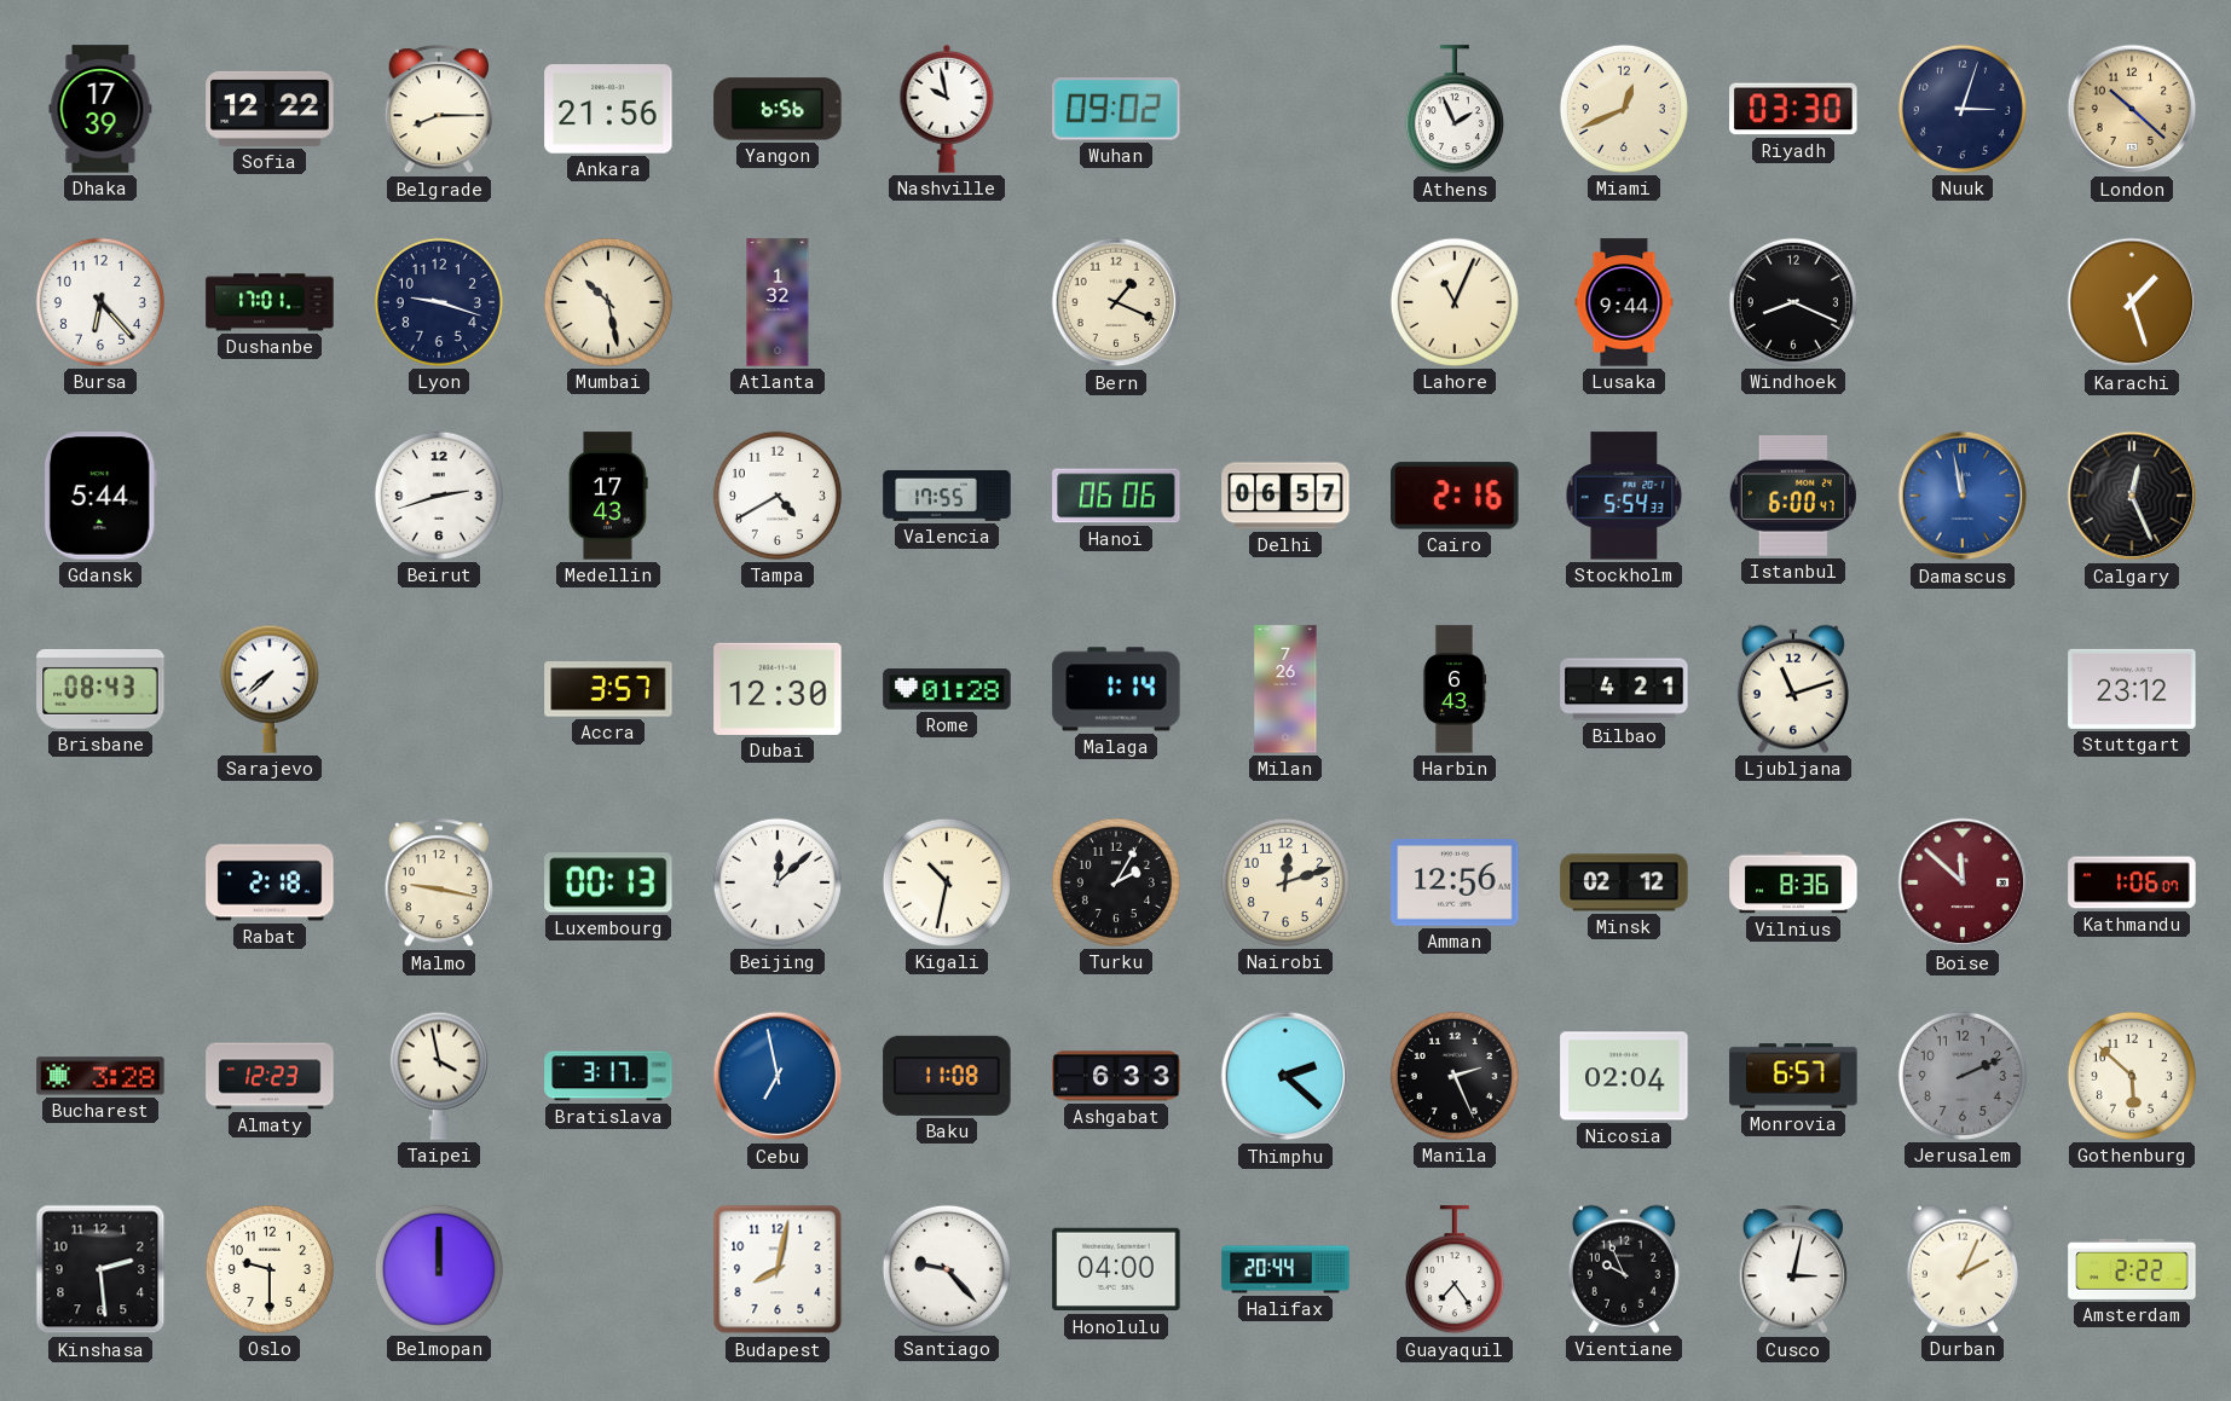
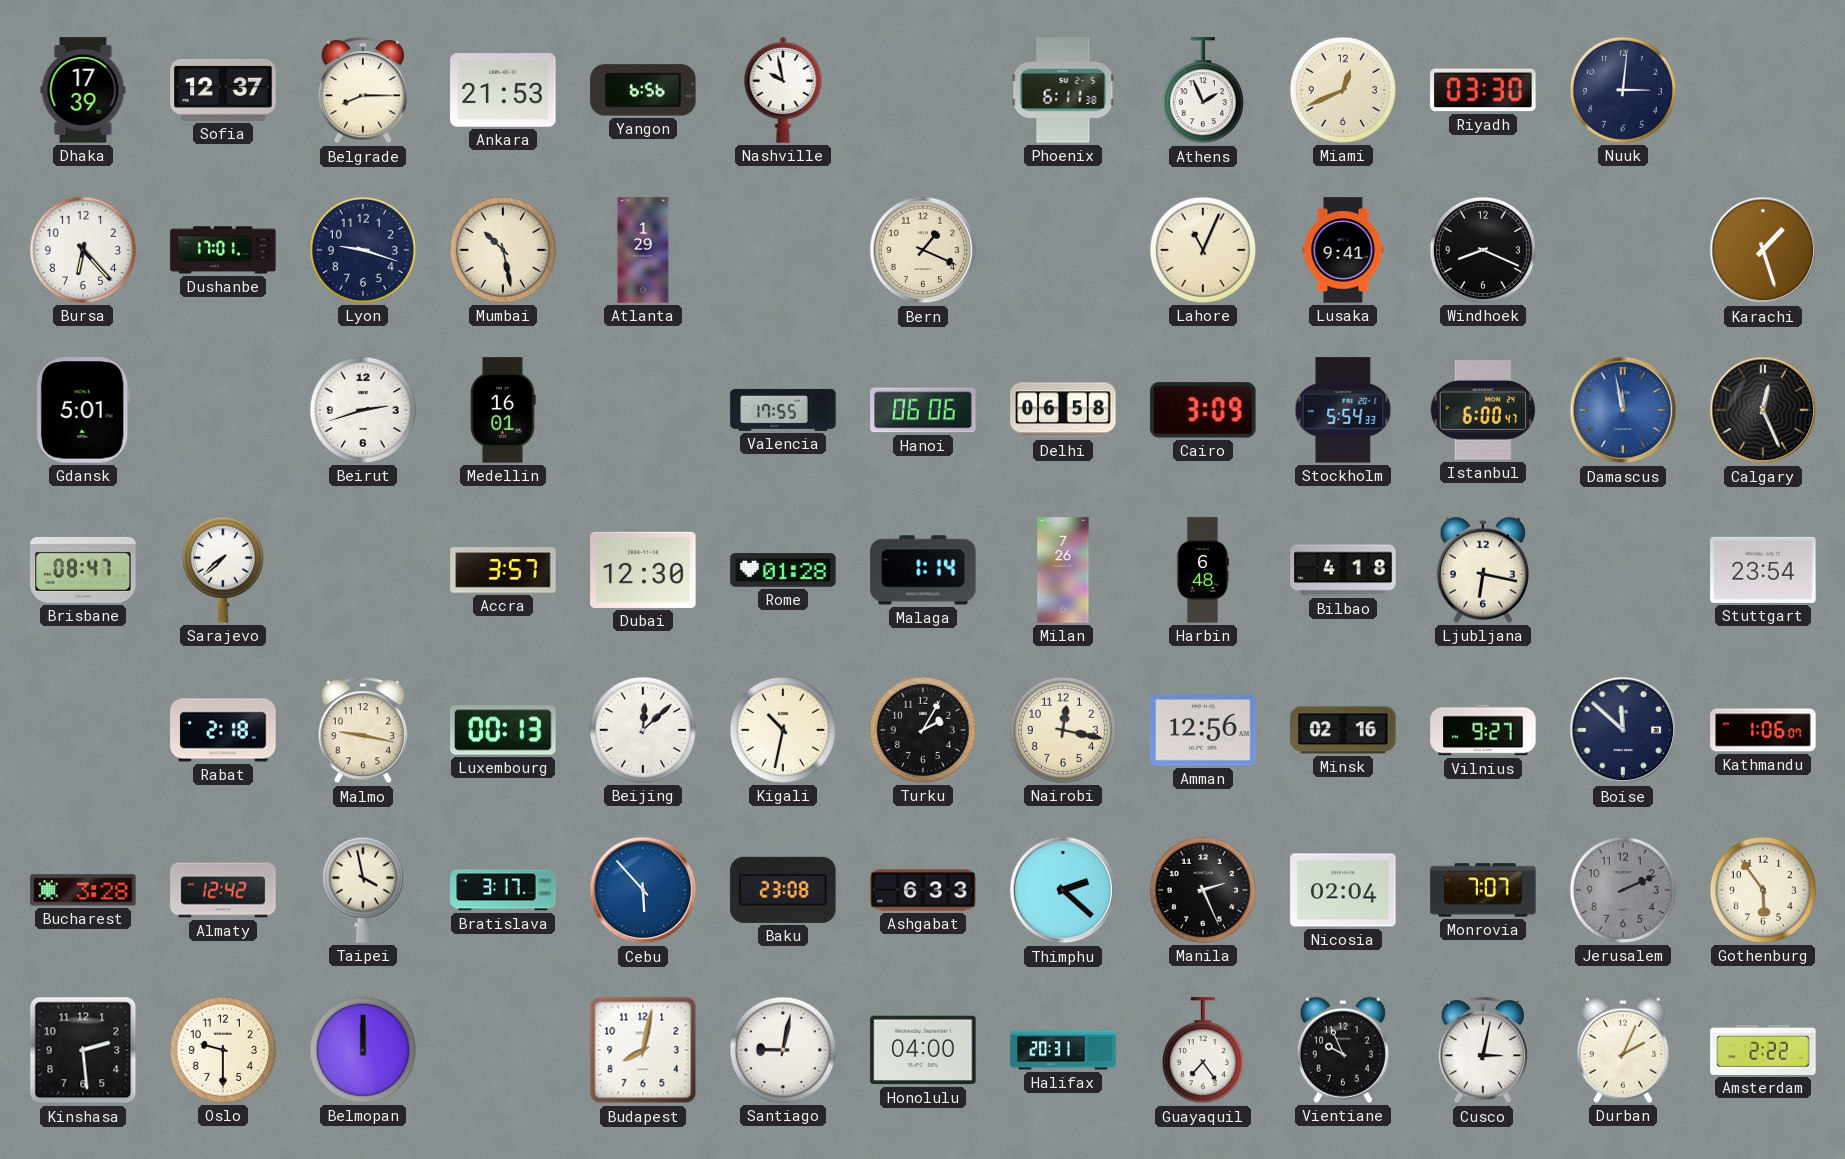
Sofia: 12:22 -> 12:37
Ankara: 21:56 -> 21:53
Wuhan: 09:02 -> none
Phoenix: none -> 6:11
Nuuk: 3:03 -> 3:01
London: 10:22 -> none
Atlanta: 1:32 -> 1:29
Lusaka: 9:44 -> 9:41
Gdansk: 5:44 -> 5:01
Medellin: 17:43 -> 16:01
Tampa: 4:40 -> none
Delhi: 06:57 -> 06:58
Cairo: 2:16 -> 3:09
Brisbane: 08:43 -> 08:47
Harbin: 6:43 -> 6:48
Bilbao: 4:21 -> 4:18
Ljubljana: 11:12 -> 6:17
Stuttgart: 23:12 -> 23:54
Nairobi: 12:12 -> 12:17
Minsk: 02:12 -> 02:16
Vilnius: 8:36 -> 9:27
Boise dial: burgundy -> navy
Almaty: 12:23 -> 12:42
Cebu: 6:58 -> 5:53
Baku: 11:08 -> 23:08
Monrovia: 6:57 -> 7:07
Gothenburg: 5:52 -> 5:54
Santiago: 9:23 -> 9:02
Halifax: 20:44 -> 20:31
